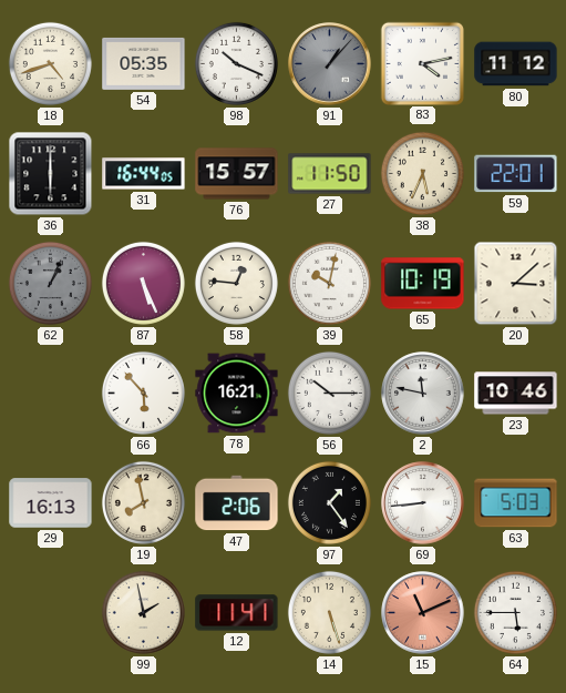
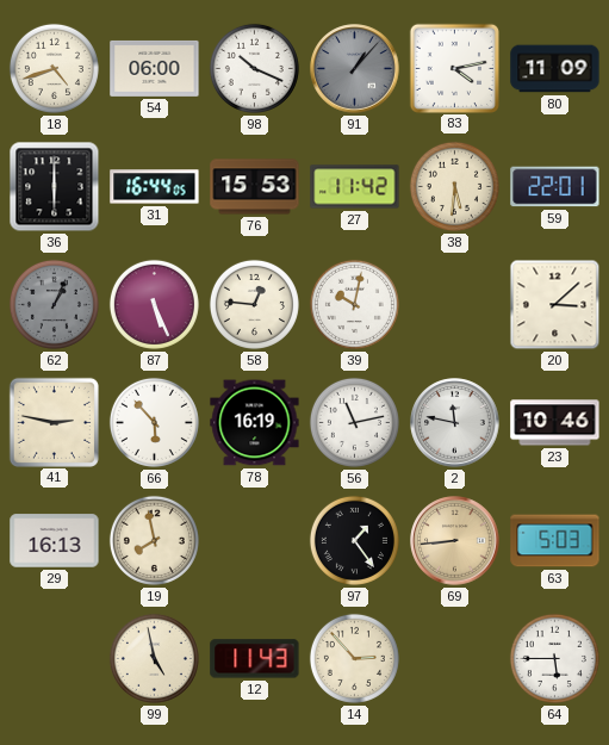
54: 05:35 -> 06:00
80: 11:12 -> 11:09
76: 15:57 -> 15:53
27: 11:50 -> 11:42
38: 5:34 -> 5:31
65: 10:19 -> none
41: none -> 2:47
78: 16:21 -> 16:19
56: 10:15 -> 11:13
47: 2:06 -> none
69 dial: white -> champagne
99: 1:58 -> 4:58
12: 11:41 -> 11:43
14: 5:27 -> 2:53
15: 11:11 -> none
